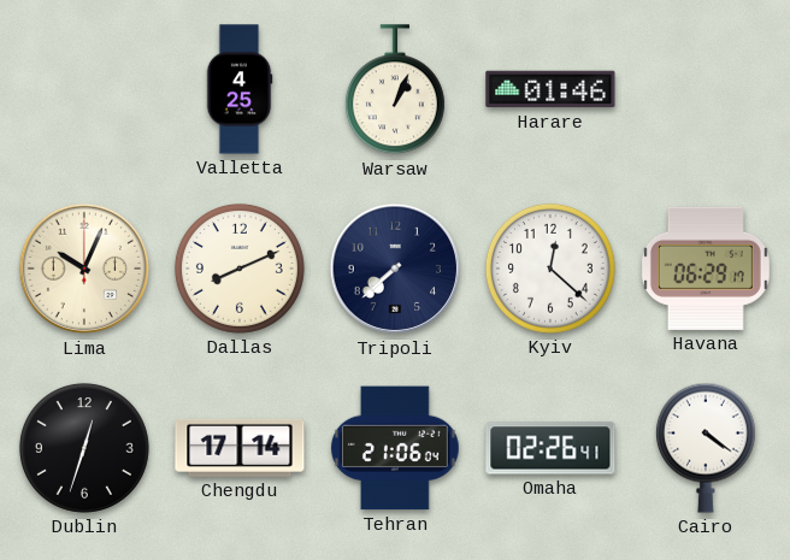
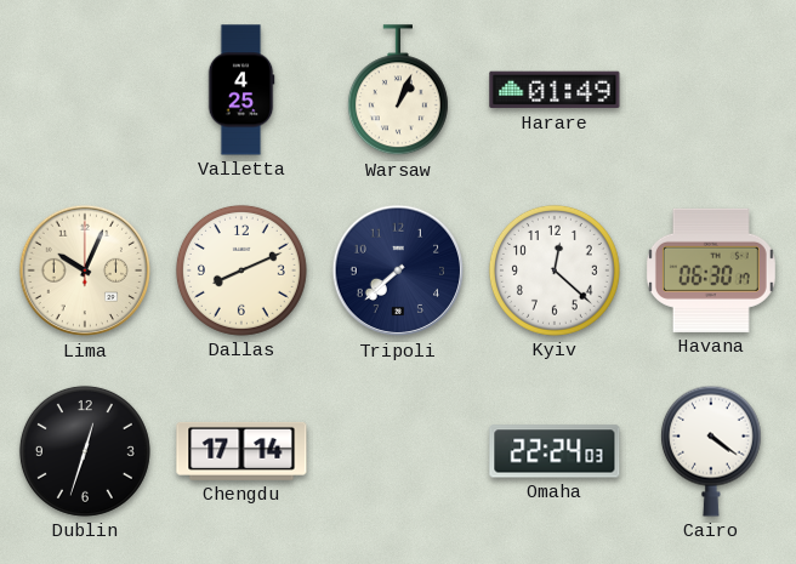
Harare: 01:46 -> 01:49
Havana: 06:29 -> 06:30
Tehran: 21:06 -> none
Omaha: 02:26 -> 22:24
